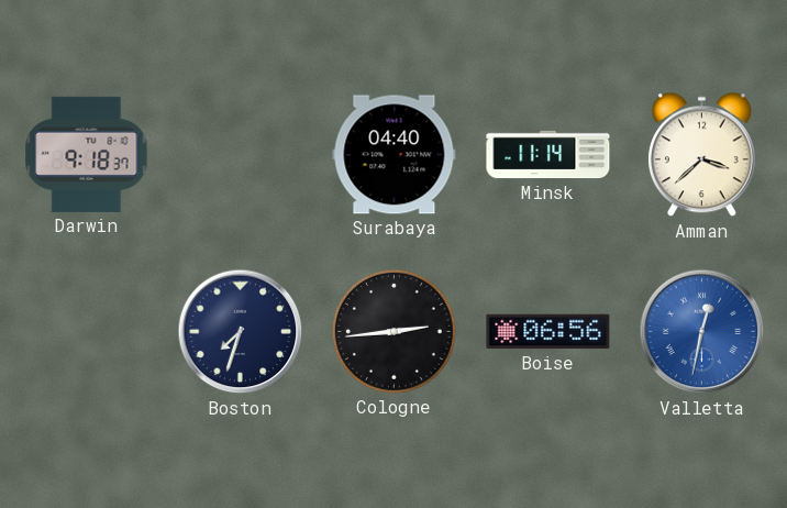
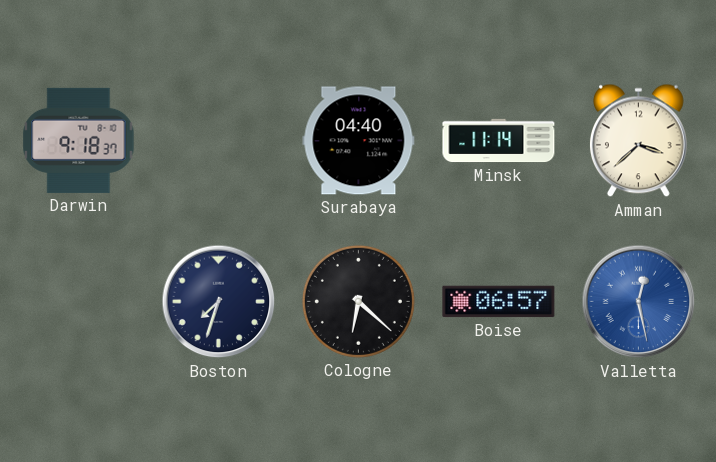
Cologne: 2:44 -> 6:22
Boise: 06:56 -> 06:57
Valletta: 12:32 -> 12:28
